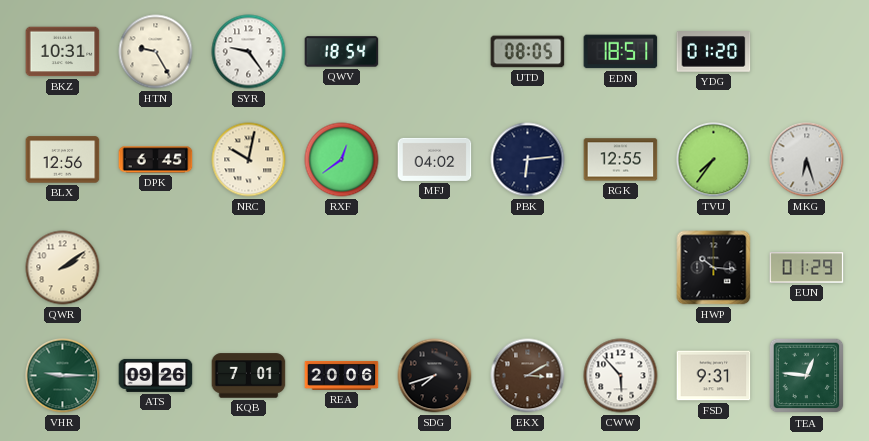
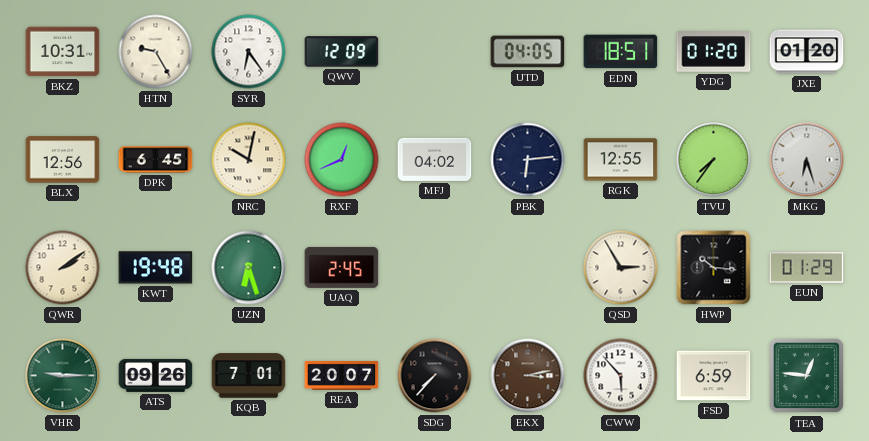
SYR: 9:24 -> 6:24
QWV: 18:54 -> 12:09
UTD: 08:05 -> 04:05
JXE: none -> 01:20
RXF: 12:39 -> 12:41
KWT: none -> 19:48
UZN: none -> 6:27
UAQ: none -> 2:45
QSD: none -> 2:55
REA: 20:06 -> 20:07
SDG: 7:42 -> 7:37
EKX: 3:10 -> 3:13
FSD: 9:31 -> 6:59
